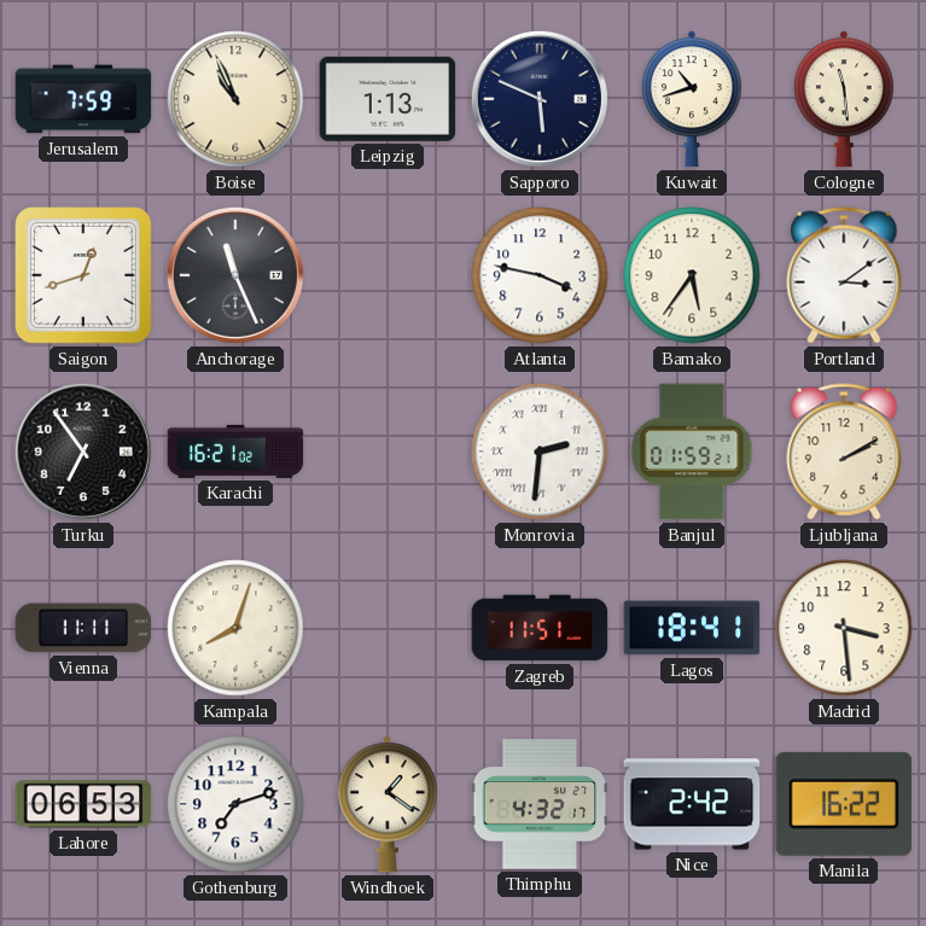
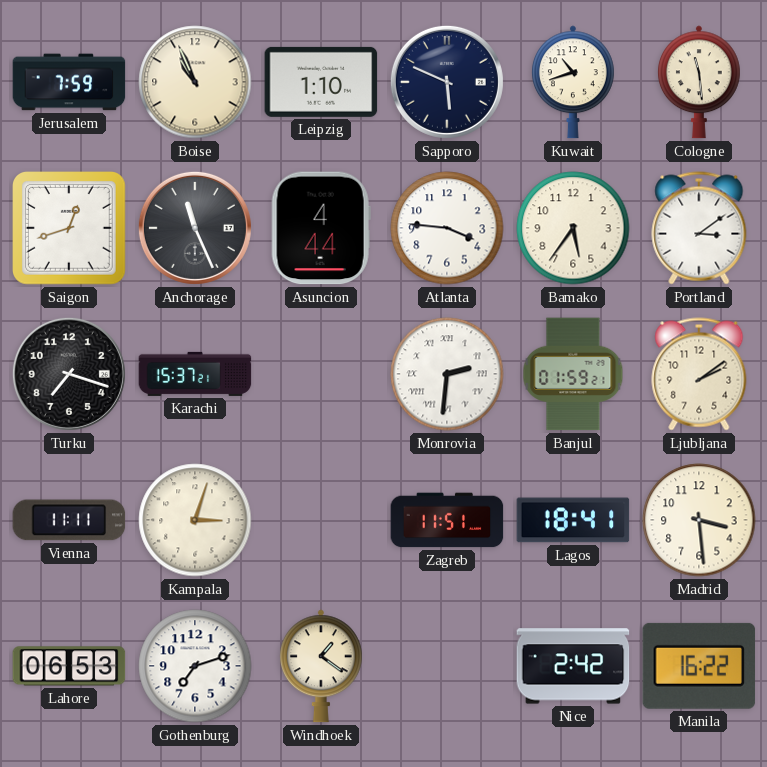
Leipzig: 1:13 -> 1:10
Asuncion: none -> 4:44
Atlanta: 3:47 -> 3:46
Turku: 6:54 -> 7:18
Karachi: 16:21 -> 15:37
Ljubljana: 2:10 -> 2:09
Kampala: 8:03 -> 3:03
Thimphu: 4:32 -> none
